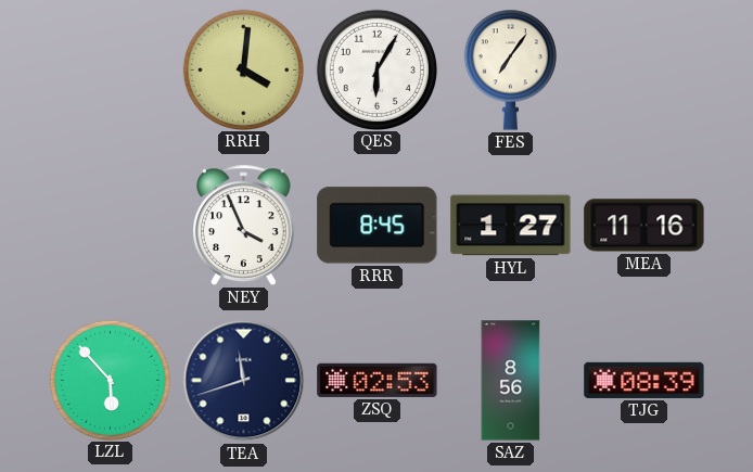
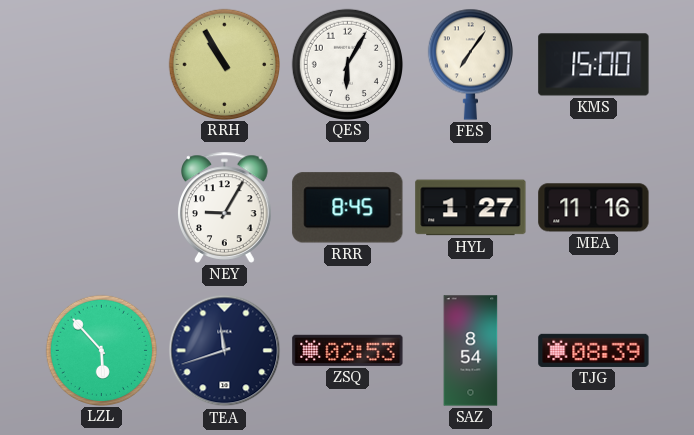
RRH: 4:01 -> 10:55
KMS: none -> 15:00
NEY: 3:56 -> 9:05
SAZ: 8:56 -> 8:54
